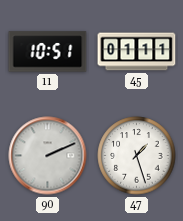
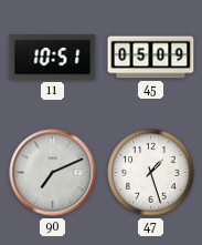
45: 01:11 -> 05:09
90: 2:11 -> 7:11
